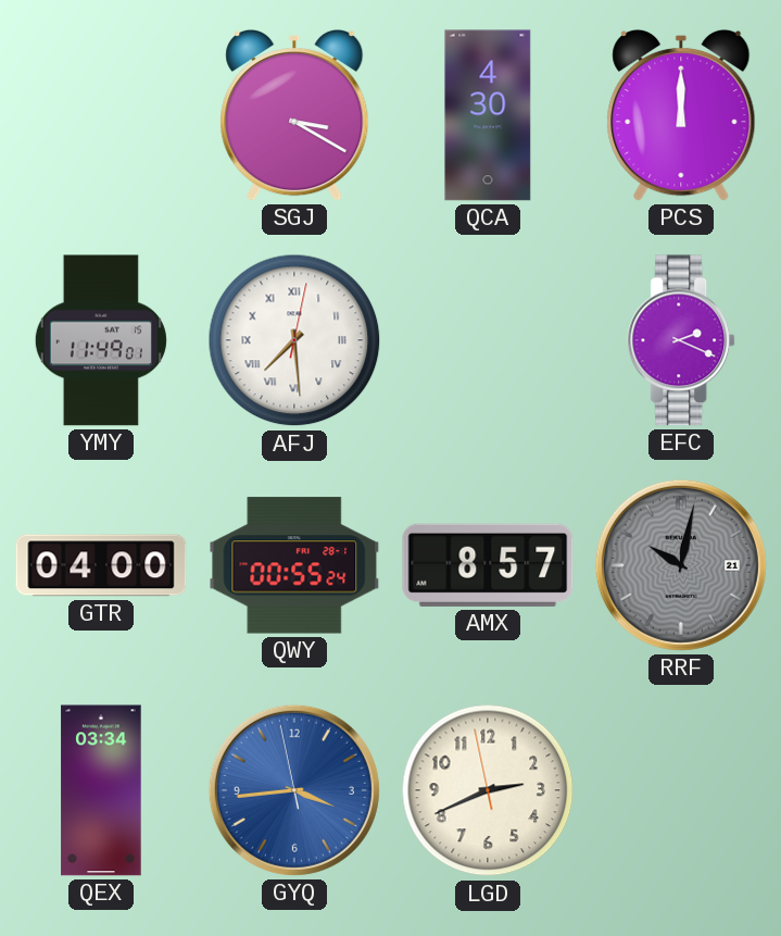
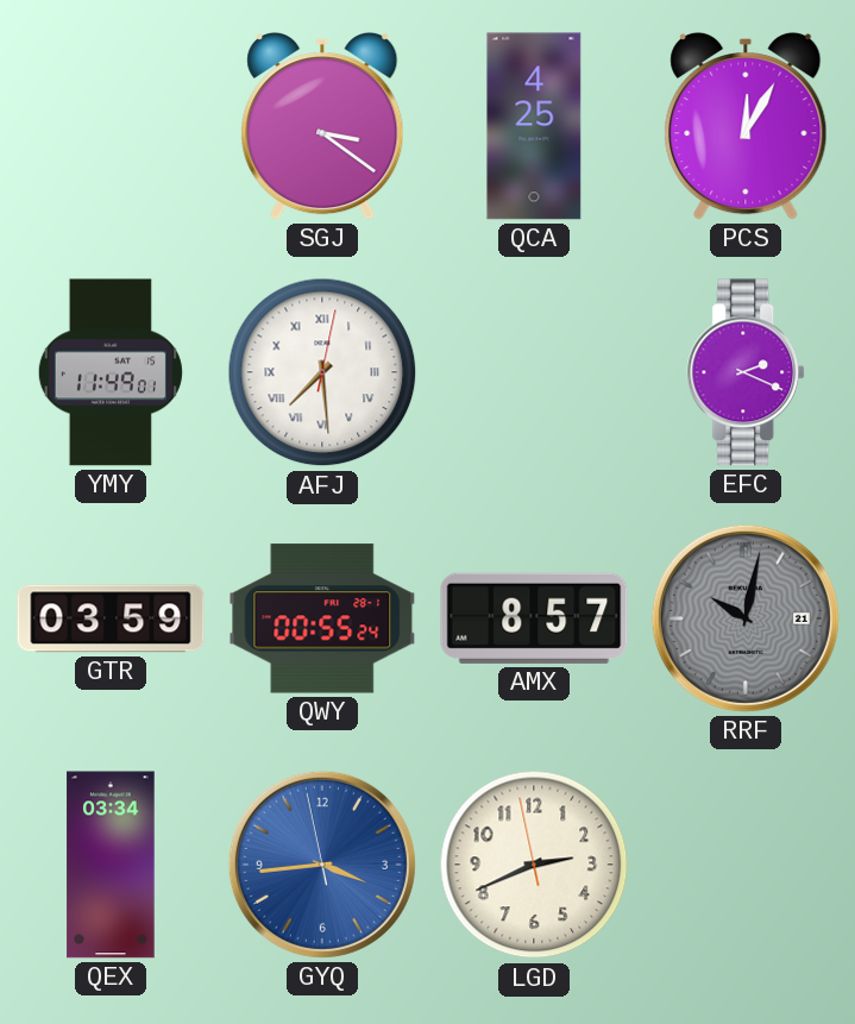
SGJ: 3:20 -> 3:21
QCA: 4:30 -> 4:25
PCS: 12:00 -> 12:05
GTR: 04:00 -> 03:59
